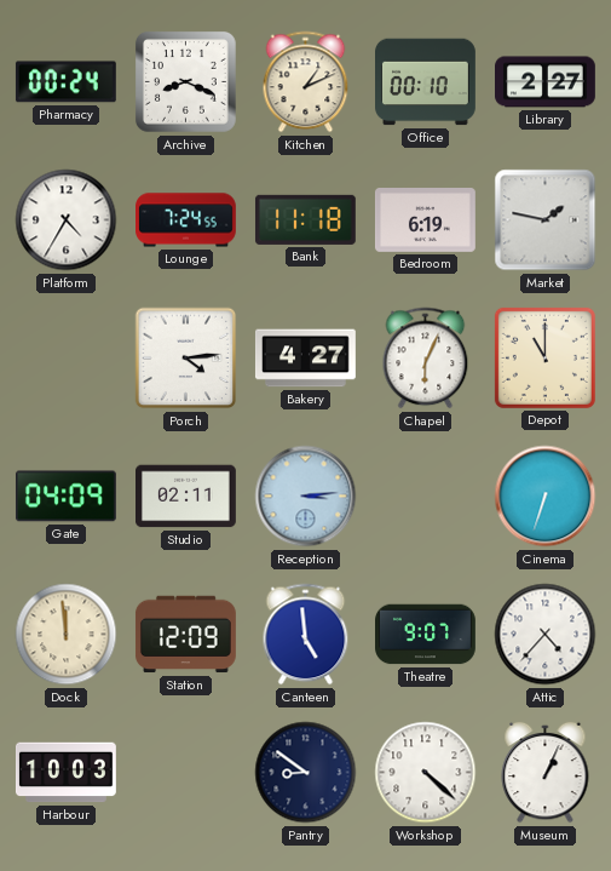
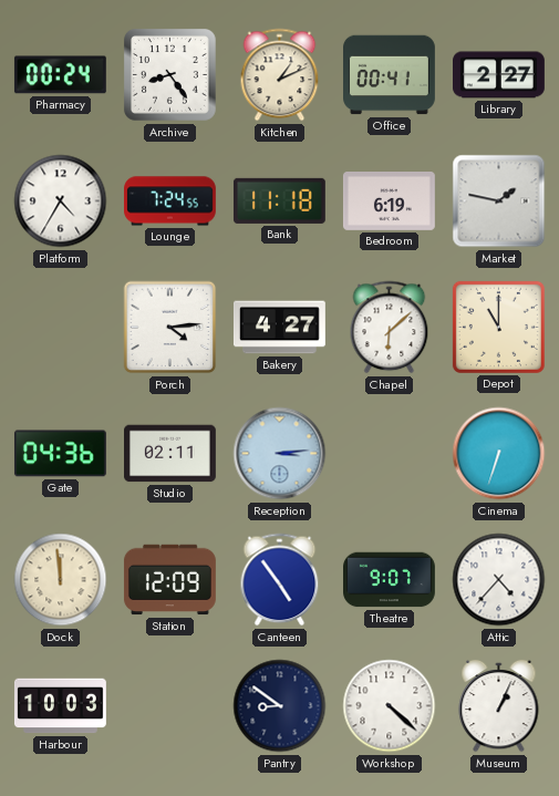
Archive: 8:19 -> 8:24
Office: 00:10 -> 00:41
Chapel: 6:04 -> 6:08
Gate: 04:09 -> 04:36
Canteen: 4:59 -> 4:54
